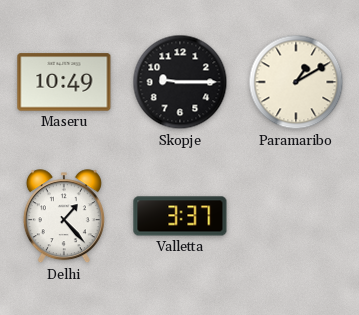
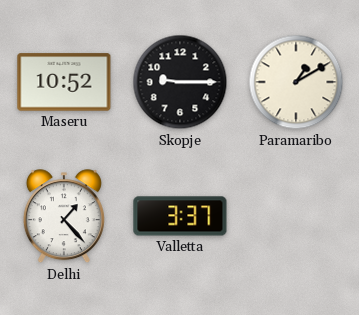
Maseru: 10:49 -> 10:52
